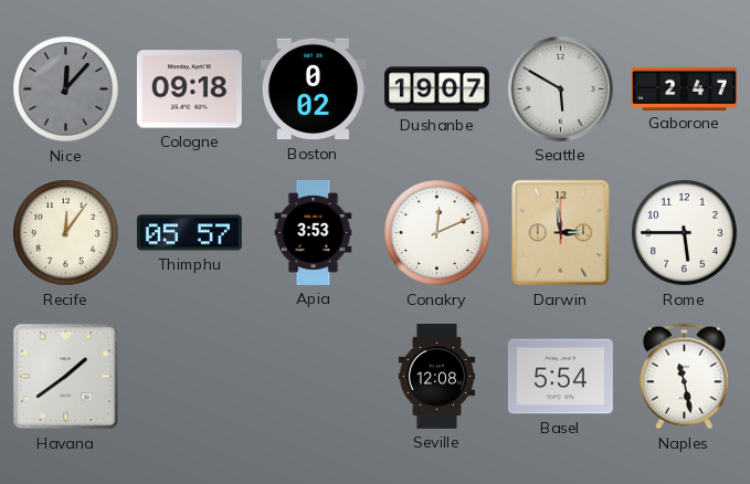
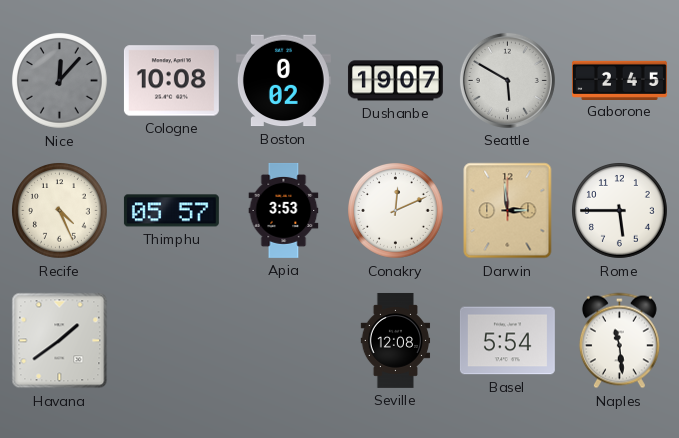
Cologne: 09:18 -> 10:08
Gaborone: 2:47 -> 2:45
Recife: 12:06 -> 4:26
Naples: 11:28 -> 11:29
